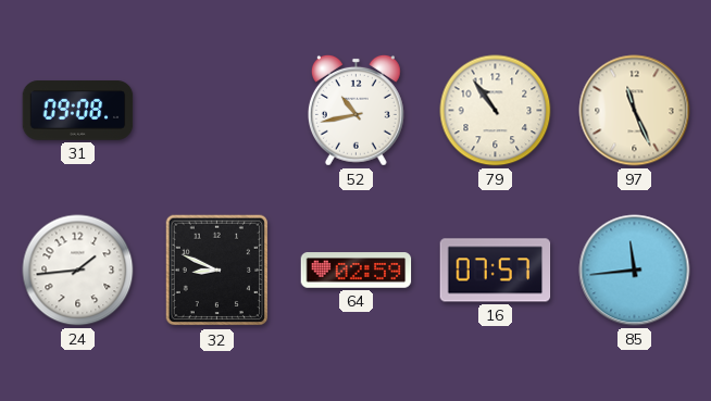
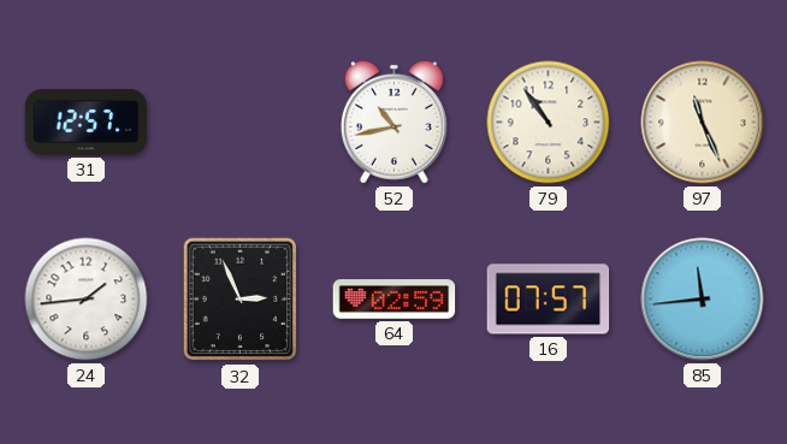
31: 09:08 -> 12:57
32: 8:49 -> 2:56
